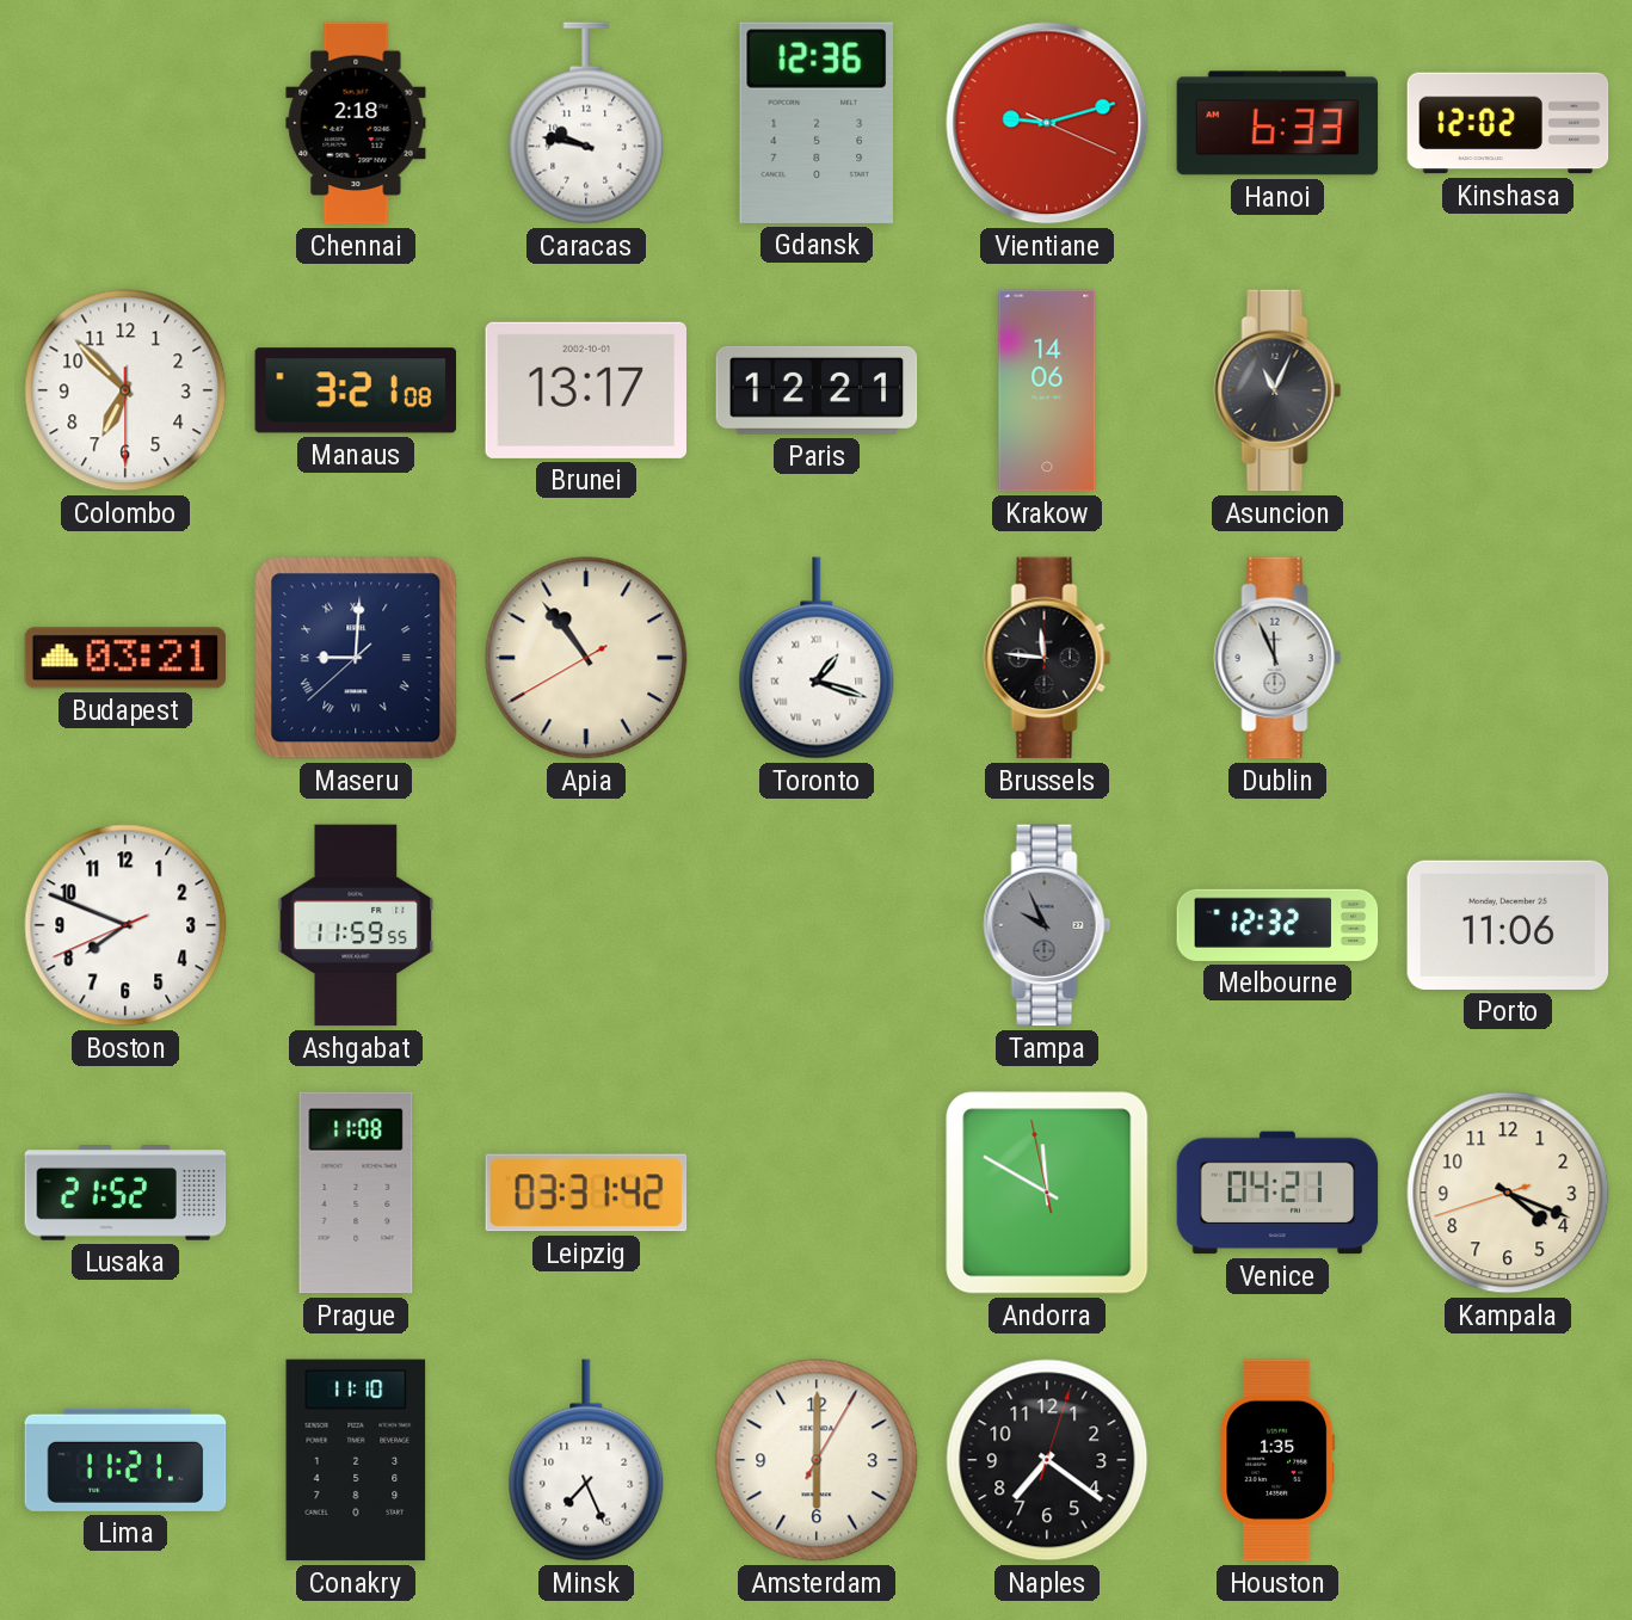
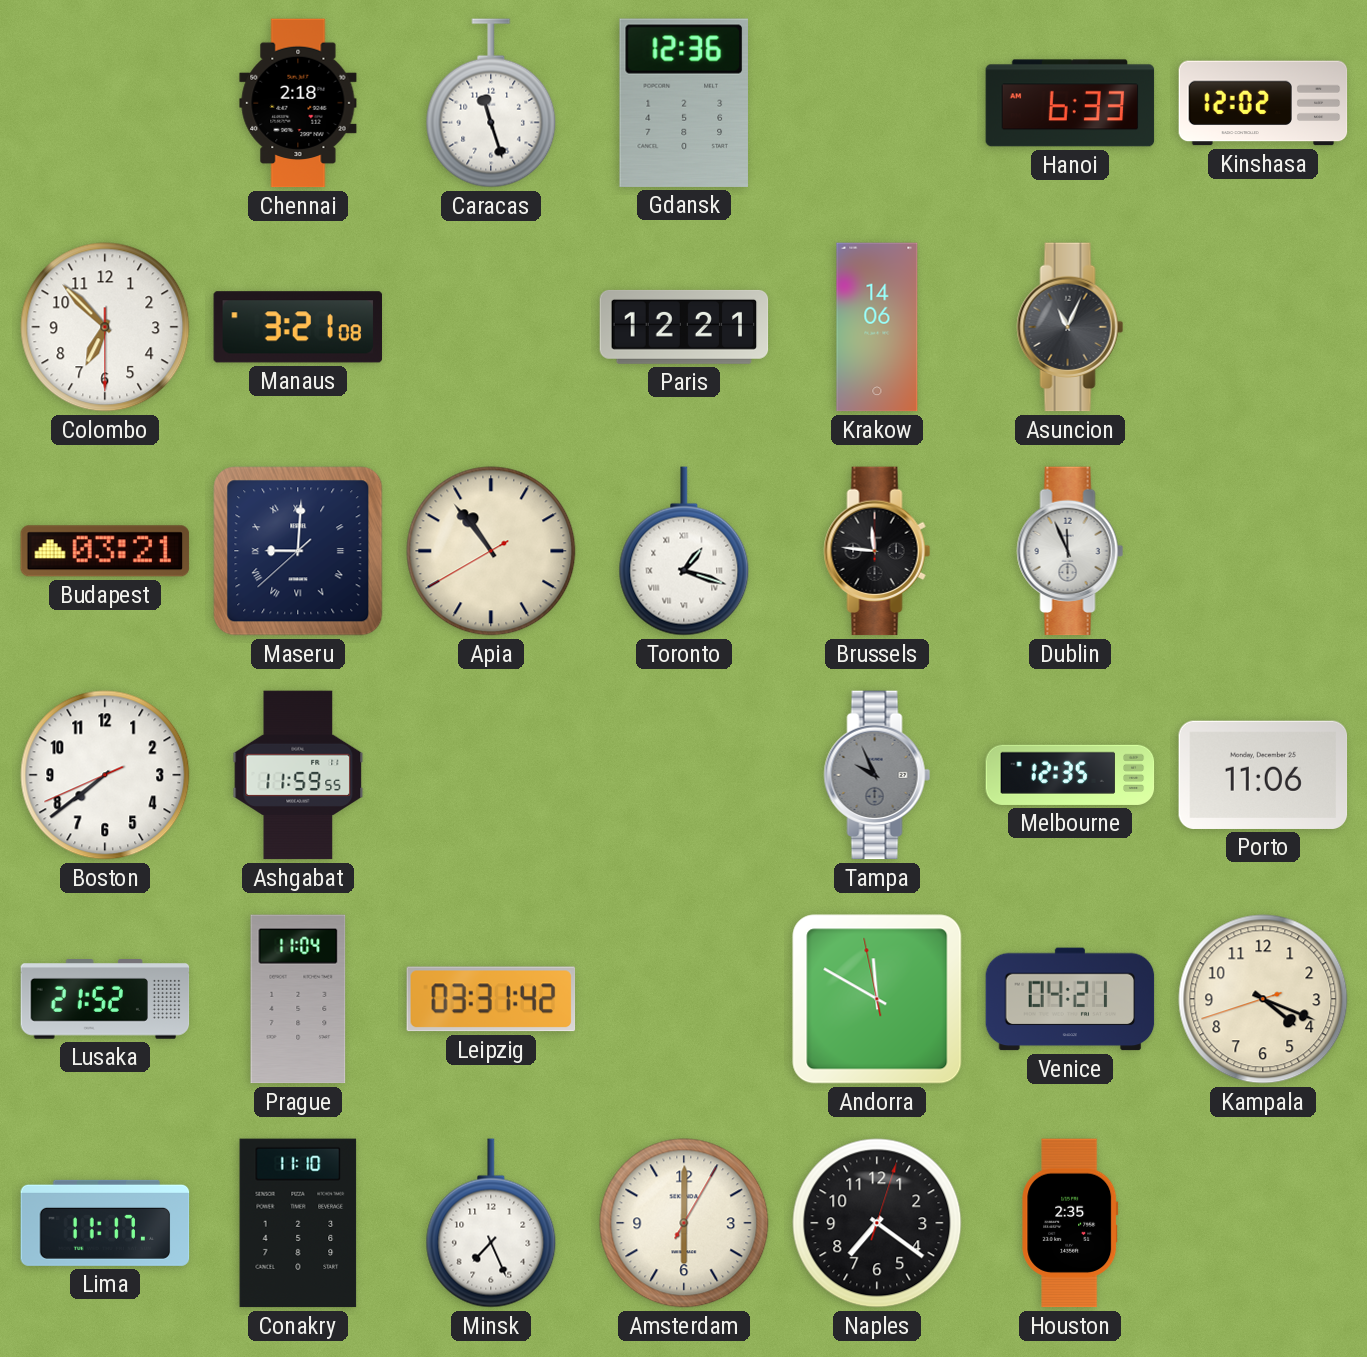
Caracas: 9:47 -> 11:27
Vientiane: 9:12 -> none
Brunei: 13:17 -> none
Boston: 7:48 -> 7:38
Melbourne: 12:32 -> 12:35
Prague: 11:08 -> 11:04
Lima: 11:21 -> 11:17
Houston: 1:35 -> 2:35
